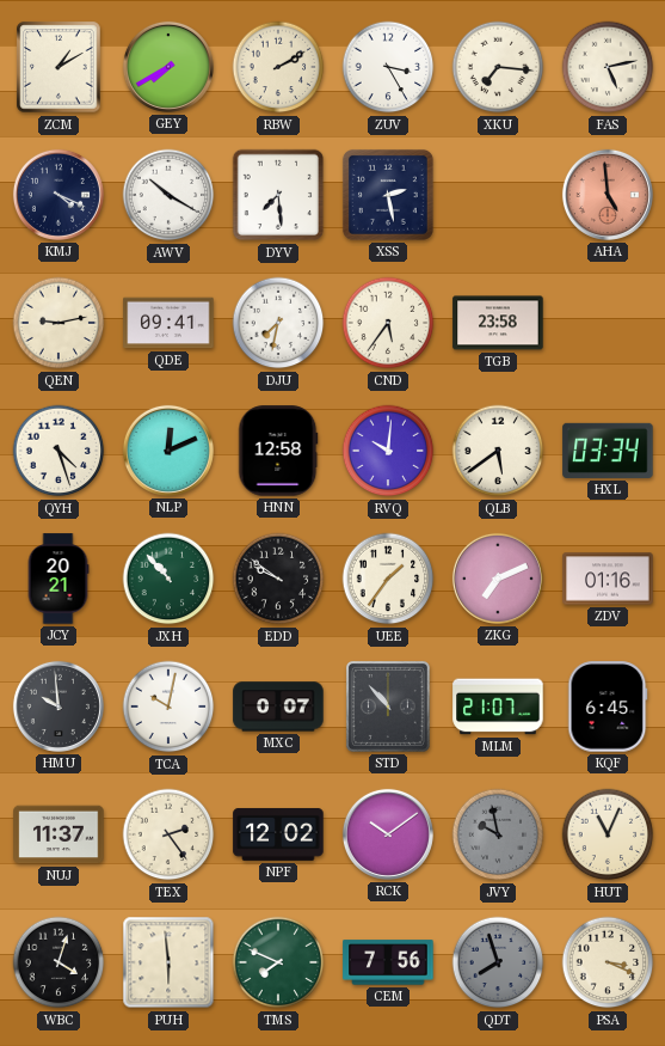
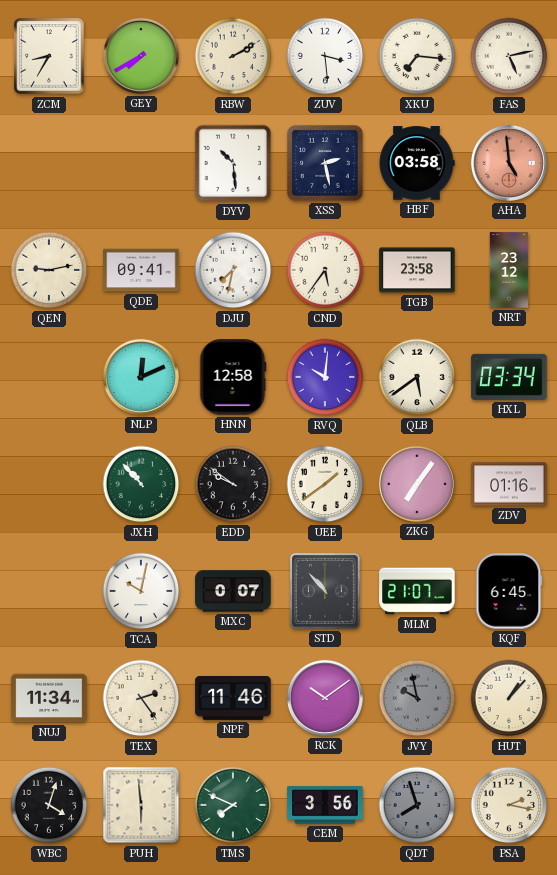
ZCM: 1:10 -> 8:35
ZUV: 3:25 -> 3:29
KMJ: 4:19 -> none
AWV: 10:20 -> none
DYV: 7:29 -> 10:29
HBF: none -> 03:58
NRT: none -> 23:12
QYH: 4:27 -> none
JCY: 20:21 -> none
UEE: 1:36 -> 1:39
ZKG: 7:11 -> 7:06
HMU: 9:59 -> none
NUJ: 11:37 -> 11:34
NPF: 12:02 -> 11:46
HUT: 11:04 -> 1:07
CEM: 7:56 -> 3:56
PSA: 3:19 -> 2:17
